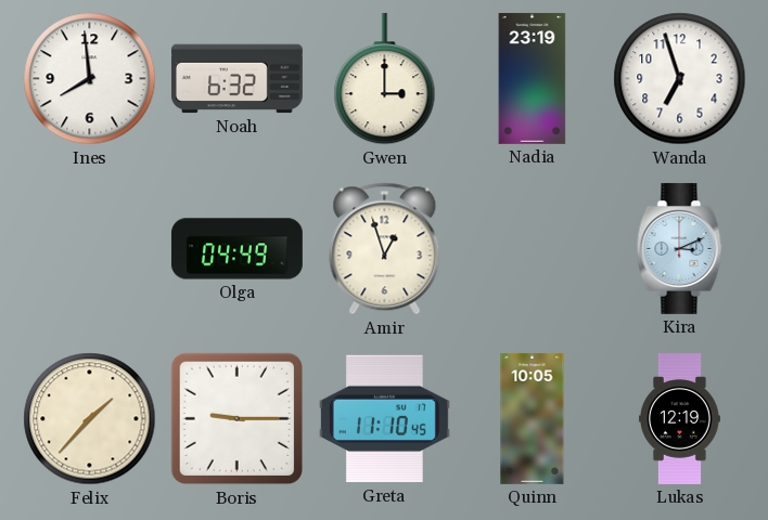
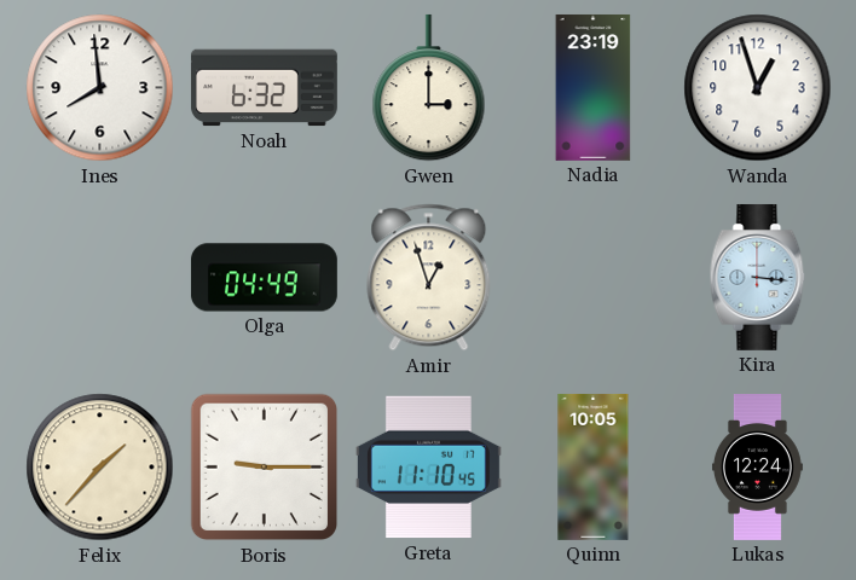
Wanda: 6:57 -> 12:57
Kira: 3:11 -> 3:16
Lukas: 12:19 -> 12:24
